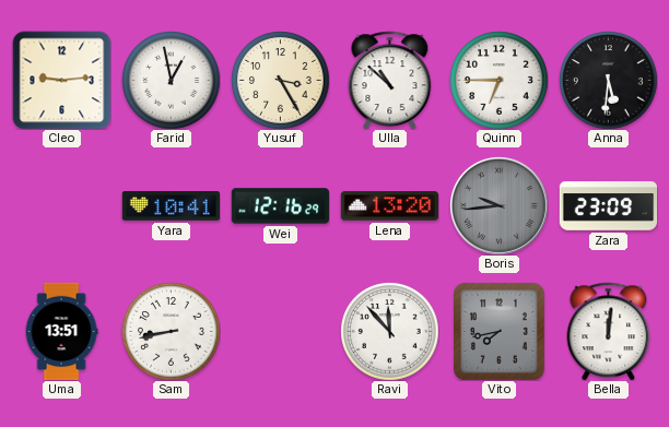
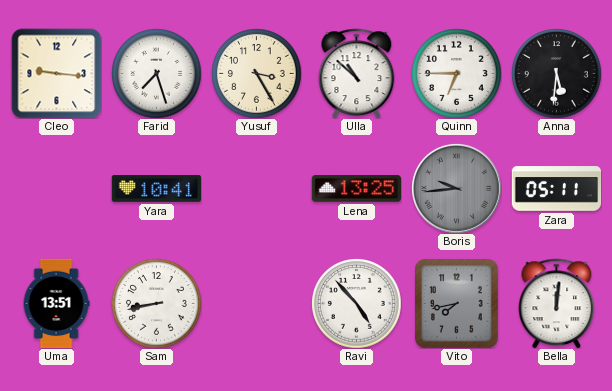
Cleo: 9:14 -> 9:16
Farid: 12:58 -> 7:27
Wei: 12:16 -> none
Lena: 13:20 -> 13:25
Zara: 23:09 -> 05:11
Ravi: 11:53 -> 4:53
